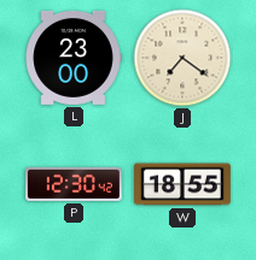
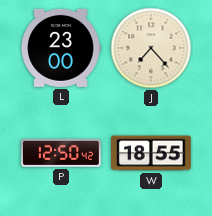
J: 7:21 -> 7:23
P: 12:30 -> 12:50
